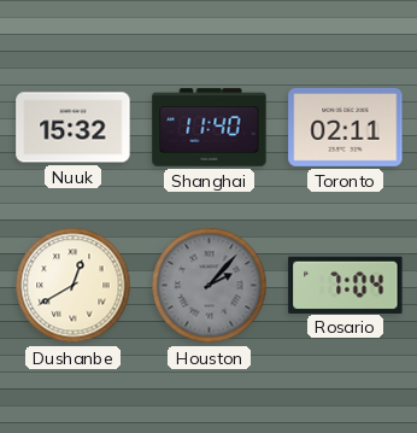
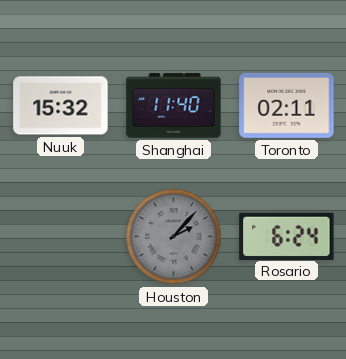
Dushanbe: 12:40 -> none
Rosario: 7:04 -> 6:24
